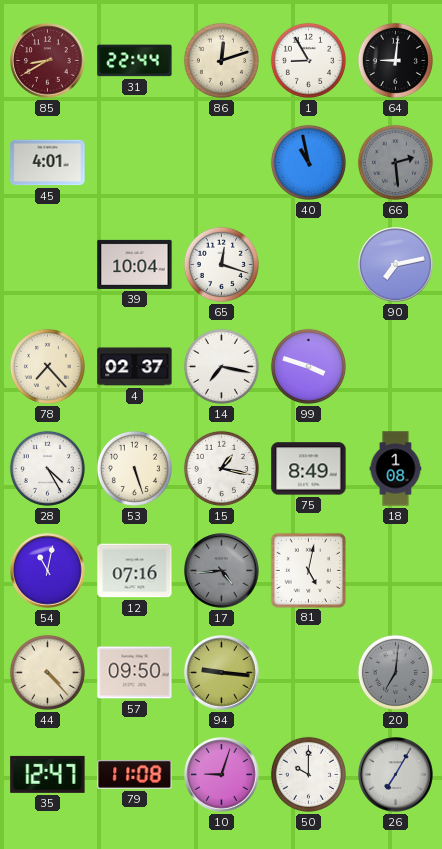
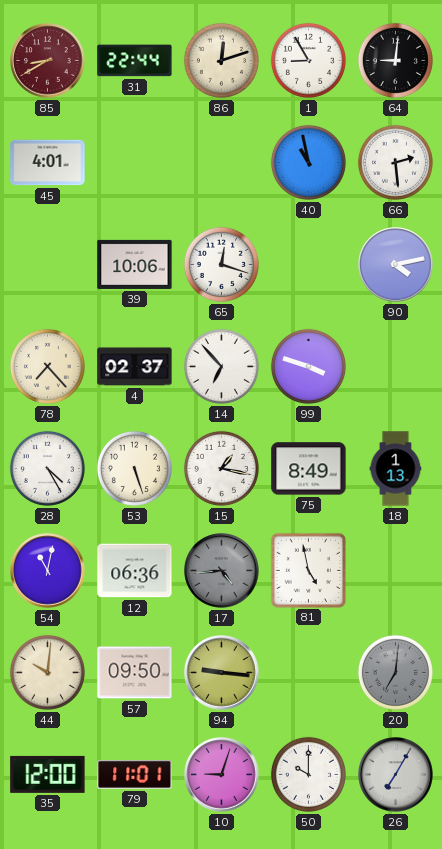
66 dial: grey -> white
39: 10:04 -> 10:06
90: 7:13 -> 4:13
14: 7:17 -> 6:53
18: 1:08 -> 1:13
12: 07:16 -> 06:36
81: 5:02 -> 4:58
44: 4:23 -> 10:01
35: 12:47 -> 12:00
79: 11:08 -> 11:01
